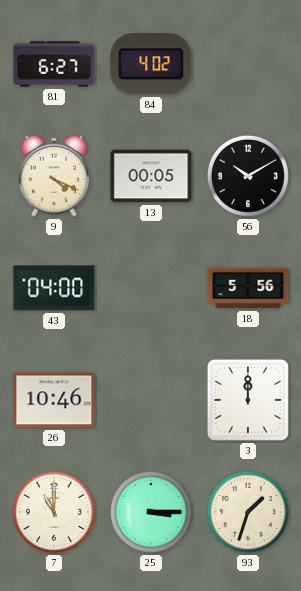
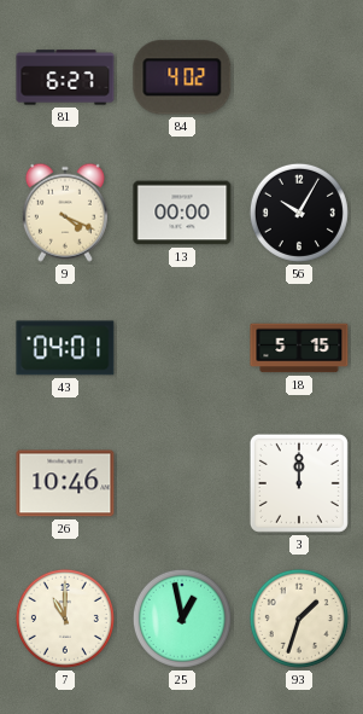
13: 00:05 -> 00:00
56: 10:10 -> 10:05
43: 04:00 -> 04:01
18: 5:56 -> 5:15
25: 3:15 -> 12:58
